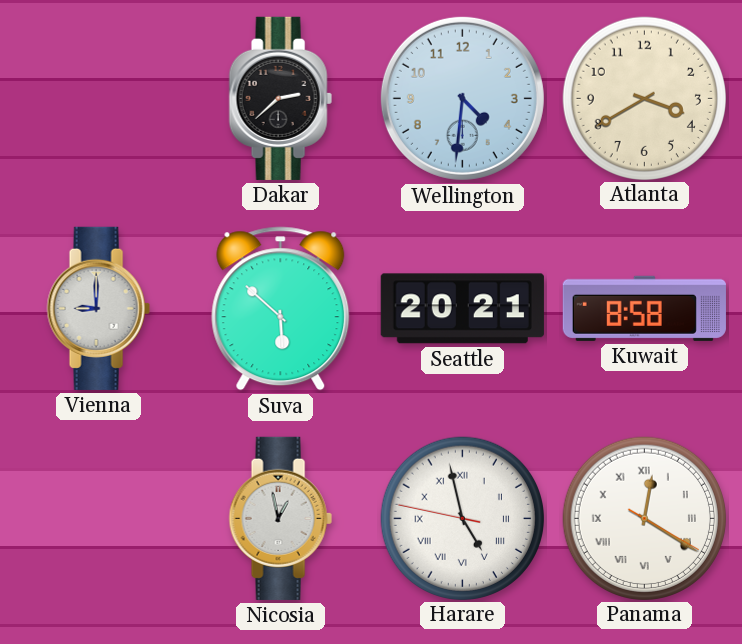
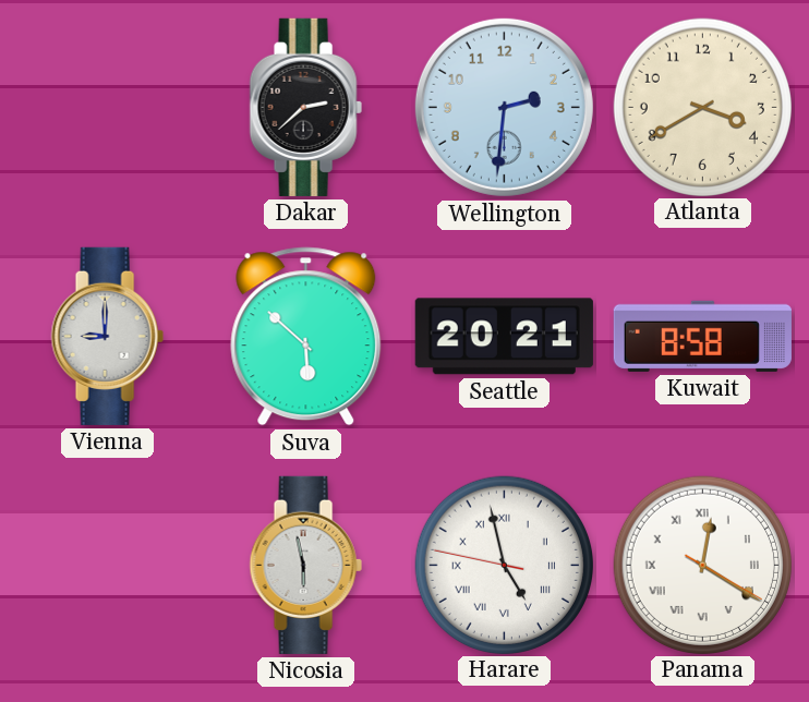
Wellington: 4:31 -> 2:31
Nicosia: 12:58 -> 5:58
